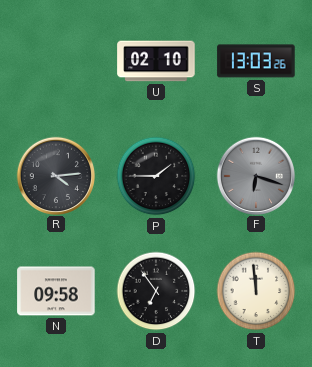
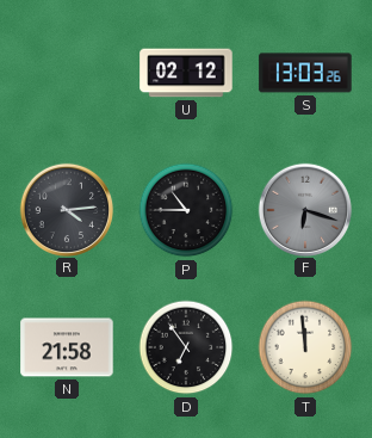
U: 02:10 -> 02:12
P: 1:45 -> 10:45
N: 09:58 -> 21:58
